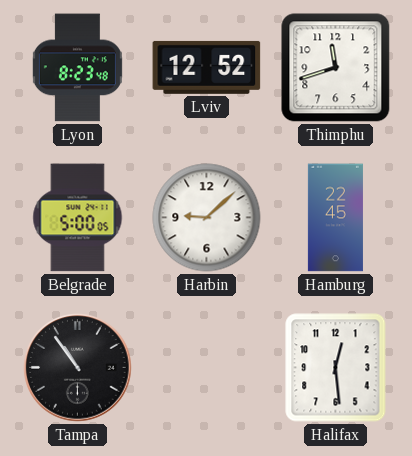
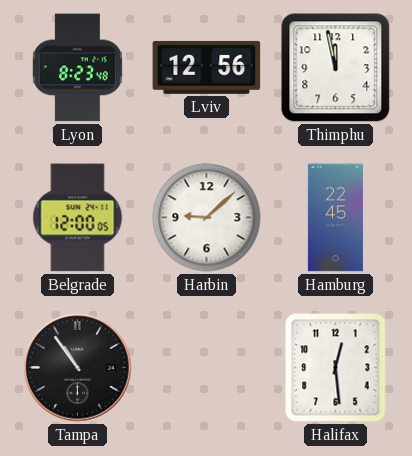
Lviv: 12:52 -> 12:56
Thimphu: 11:42 -> 11:58
Belgrade: 5:00 -> 12:00
